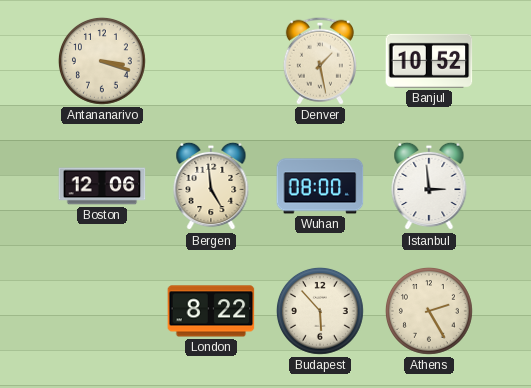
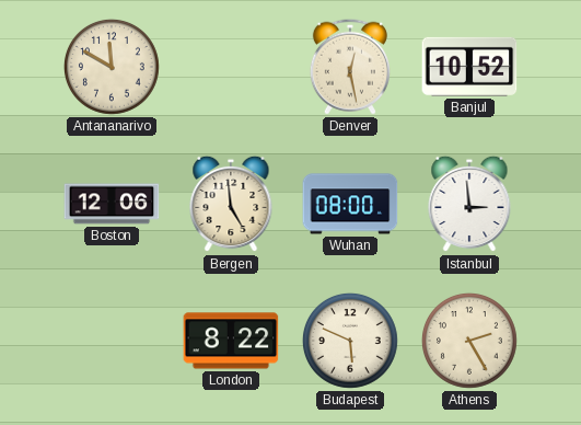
Antananarivo: 3:18 -> 11:50
Denver: 1:28 -> 12:28
Budapest: 5:53 -> 5:49
